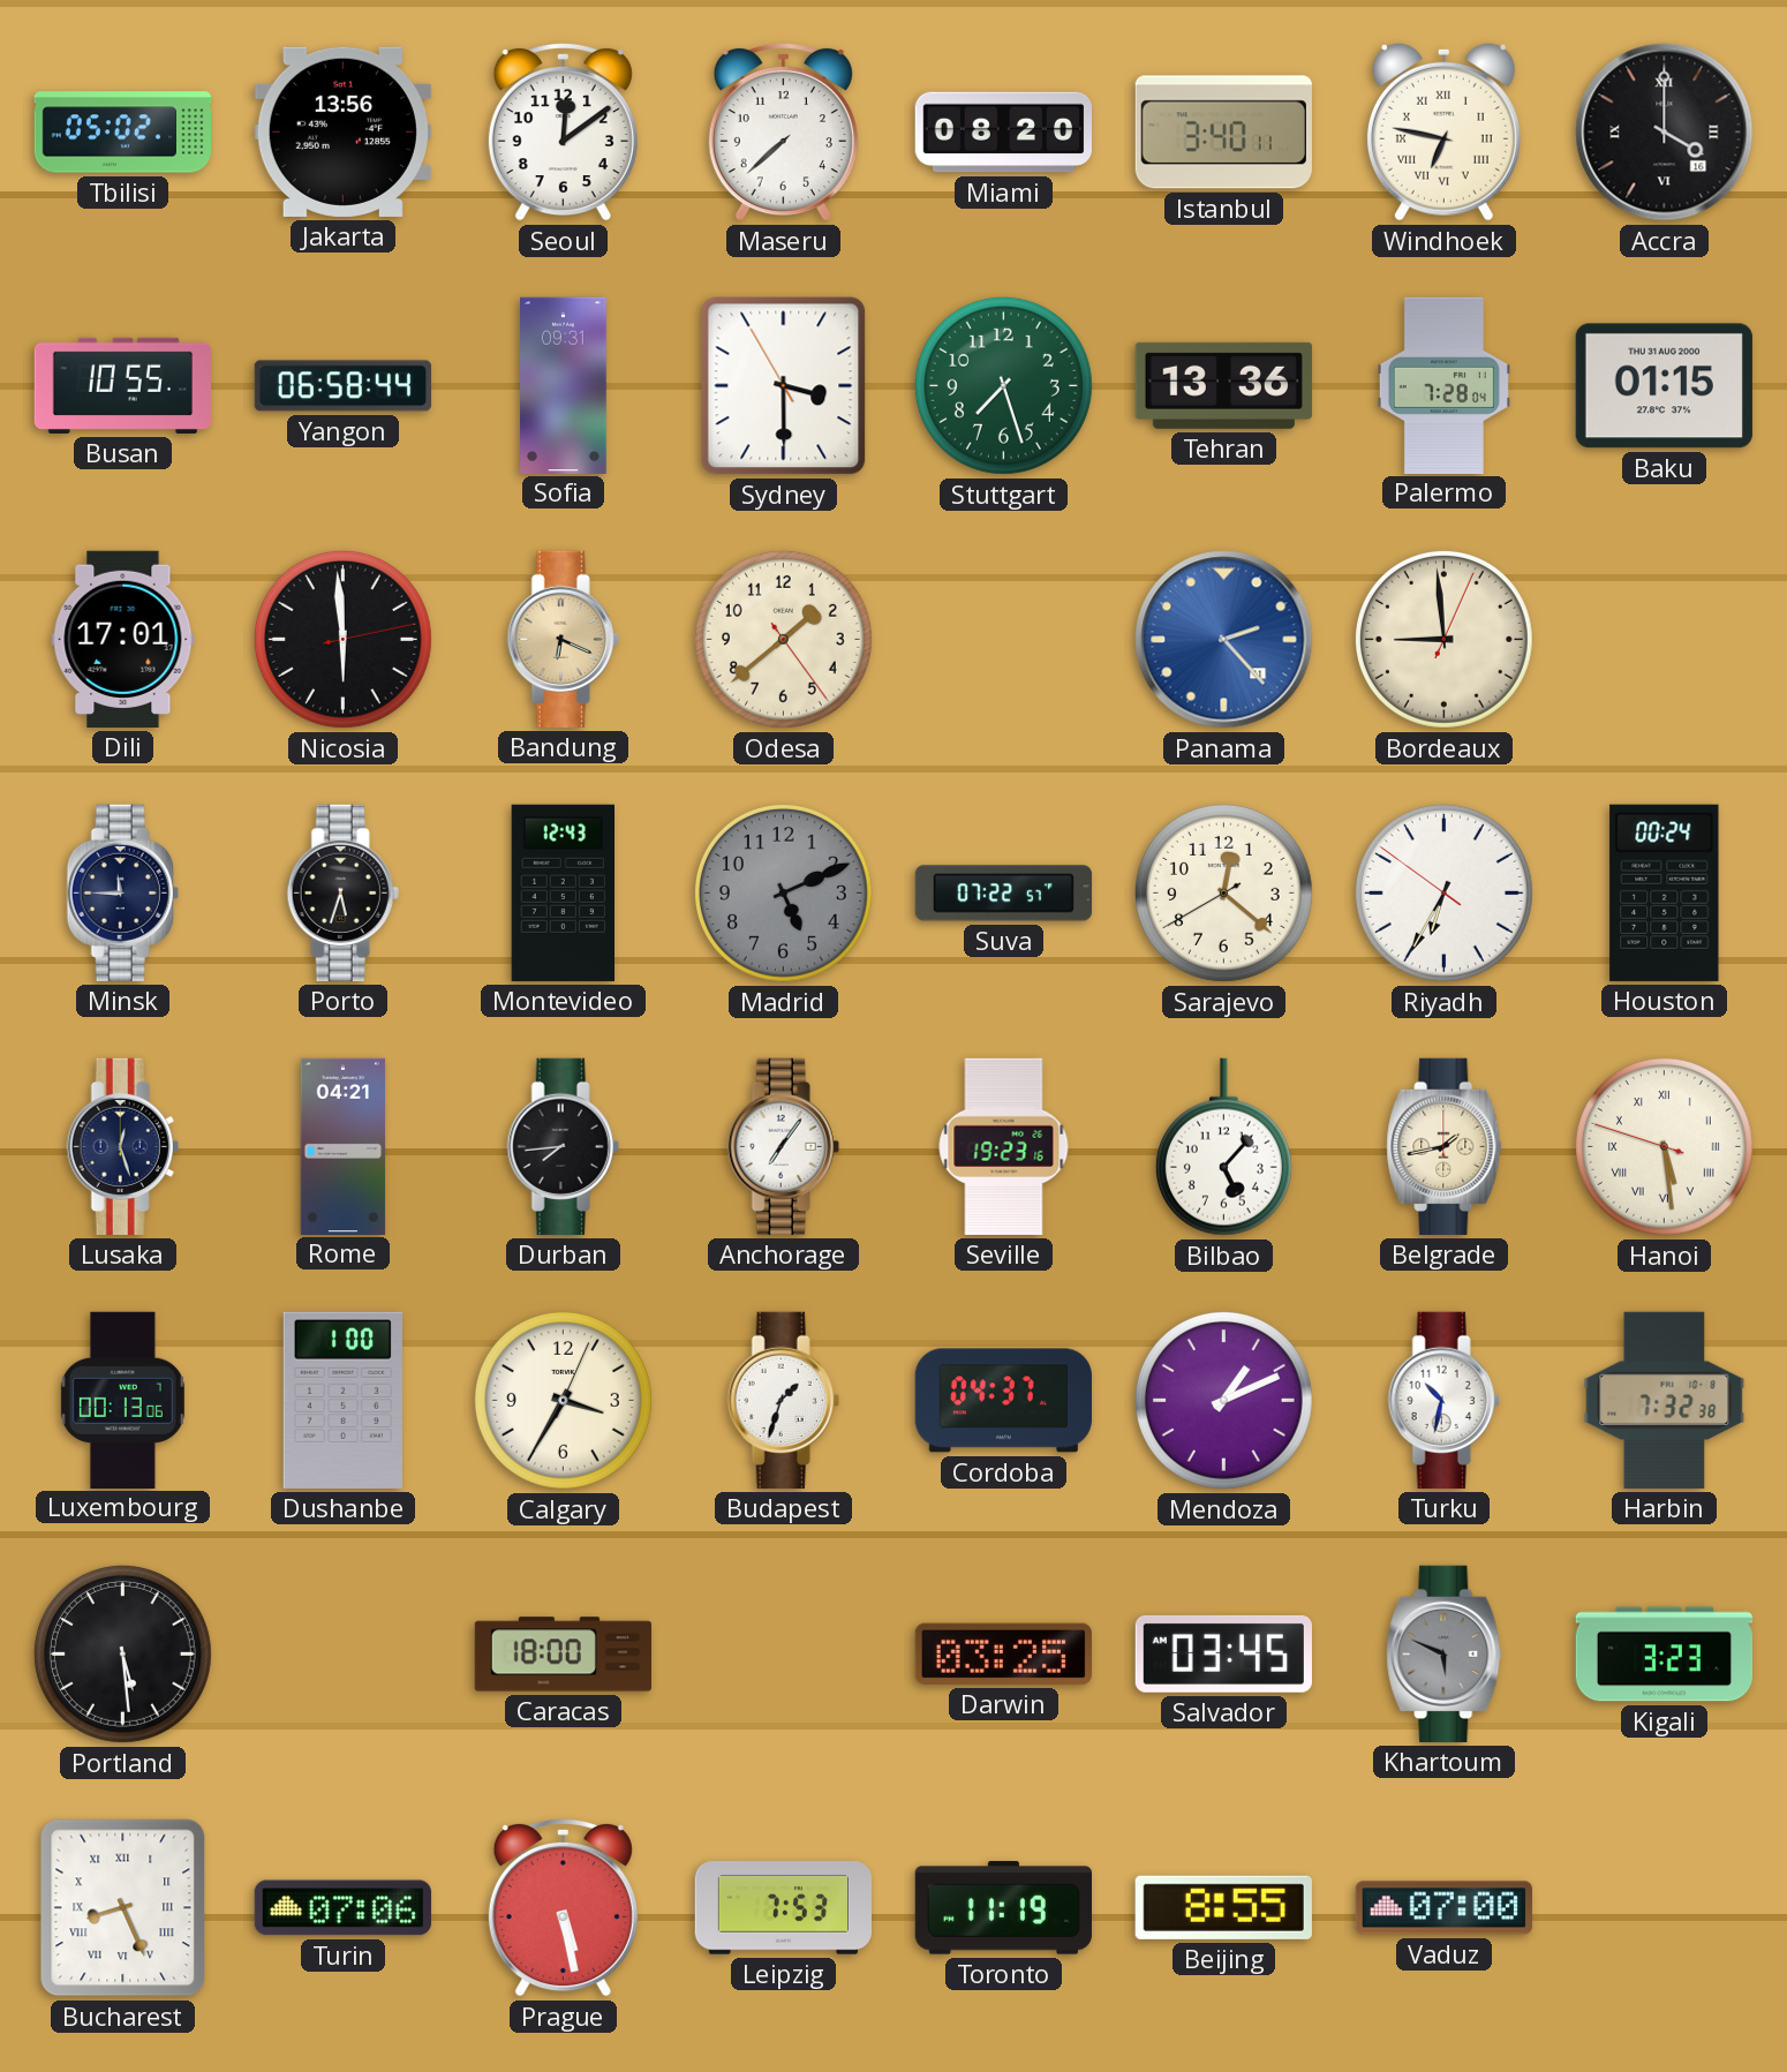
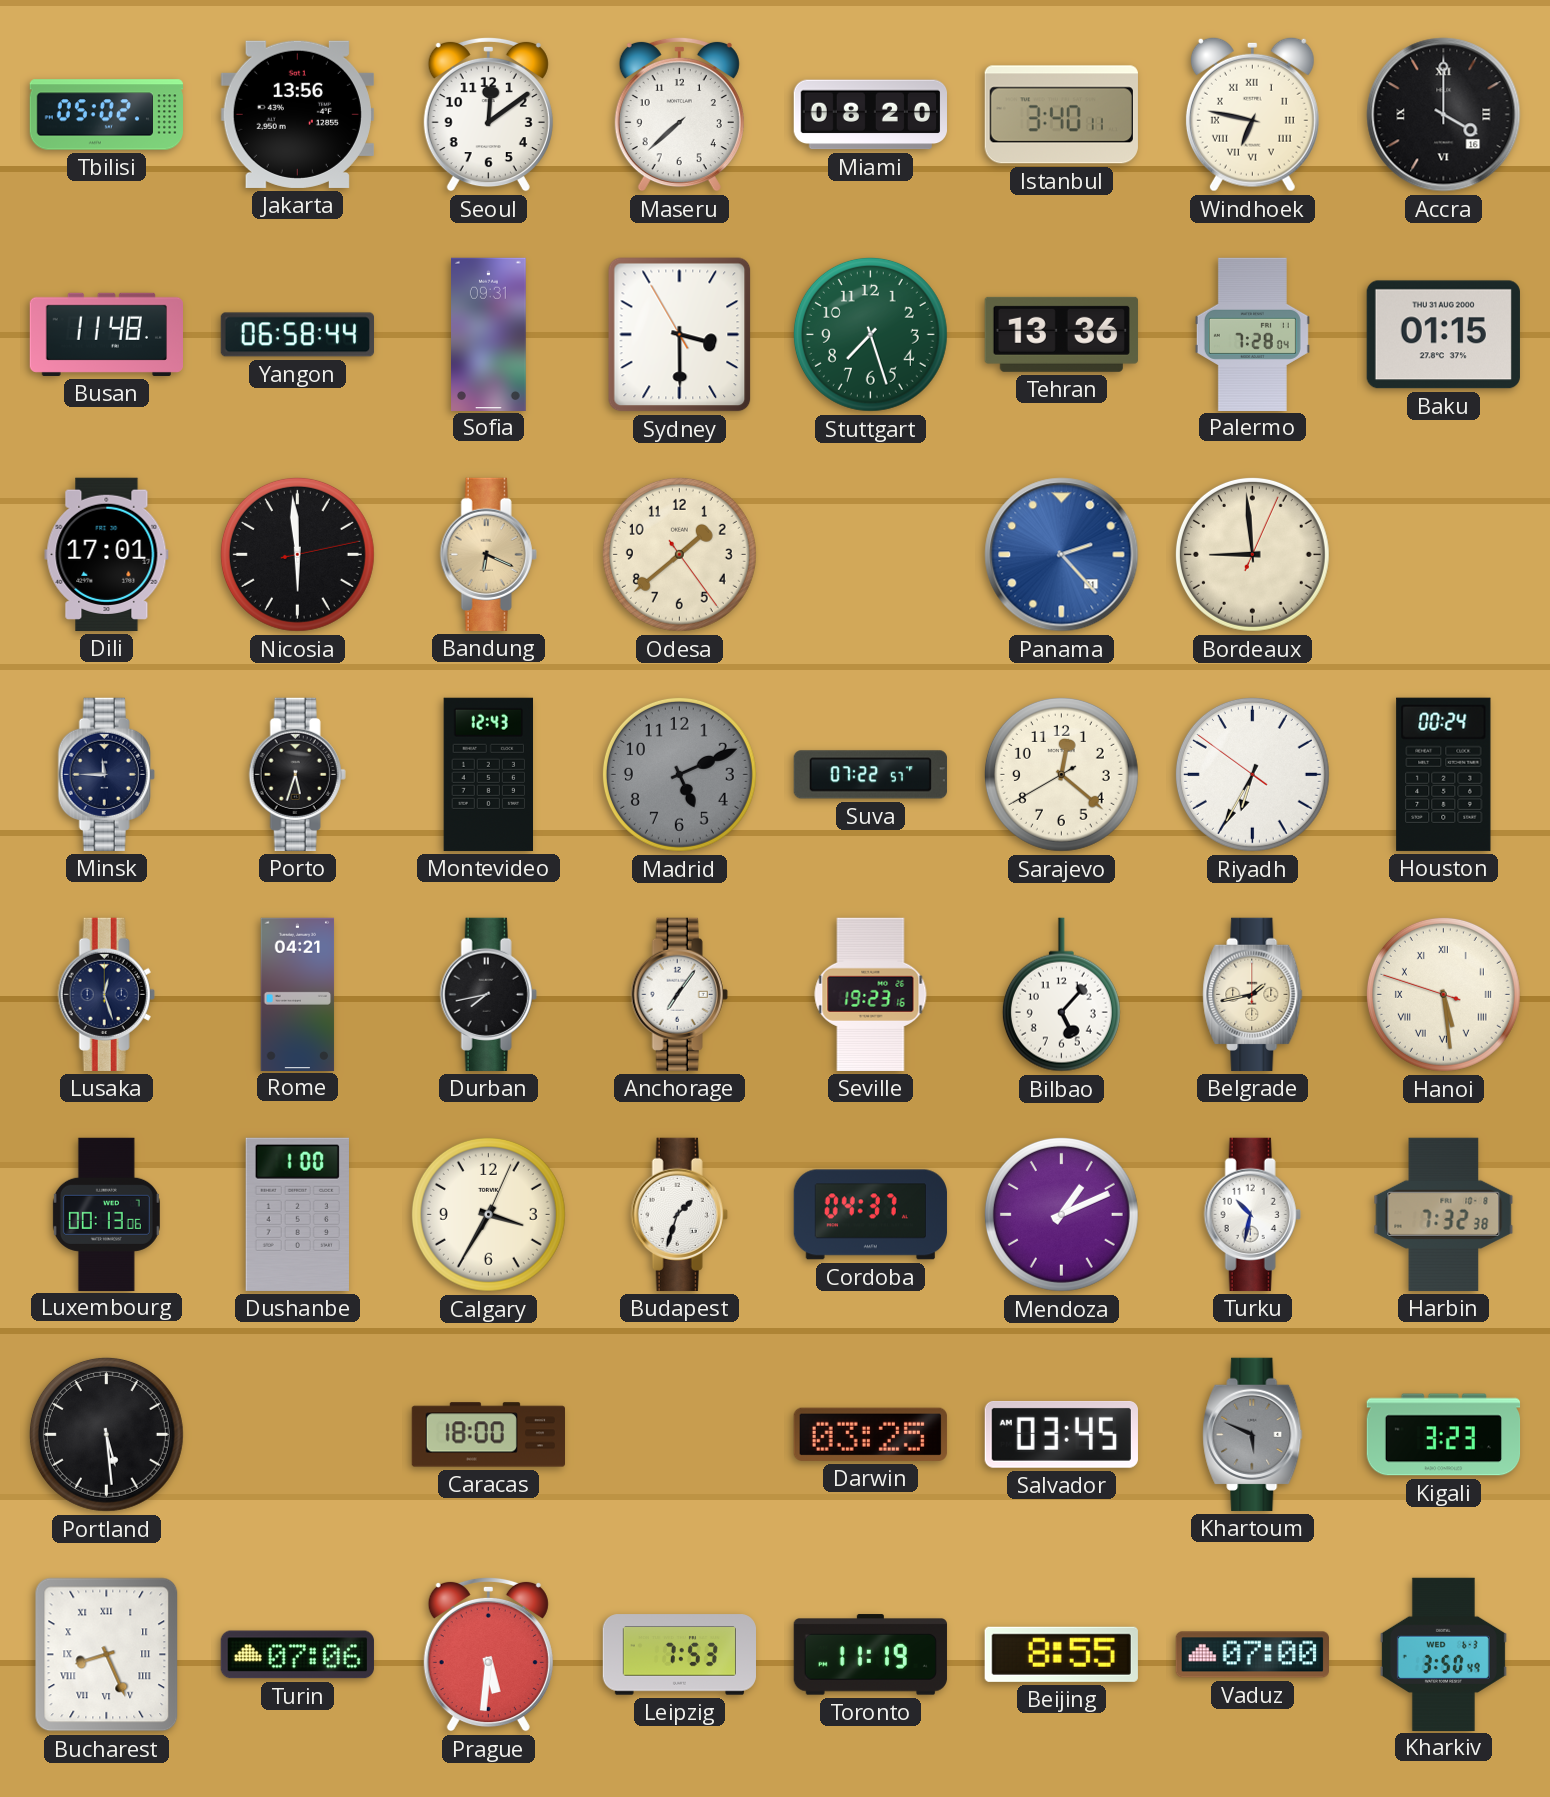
Busan: 10:55 -> 11:48
Durban: 7:44 -> 7:43
Prague: 5:28 -> 5:31
Kharkiv: none -> 3:50
